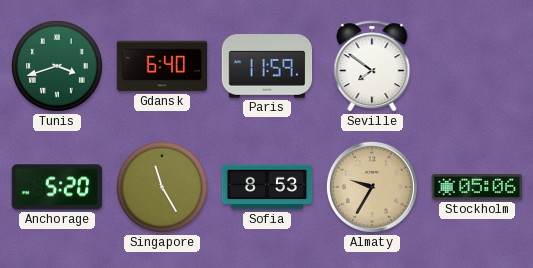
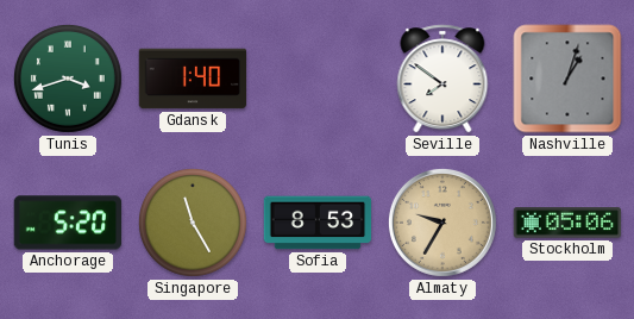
Gdansk: 6:40 -> 1:40
Paris: 11:59 -> none
Nashville: none -> 1:03
